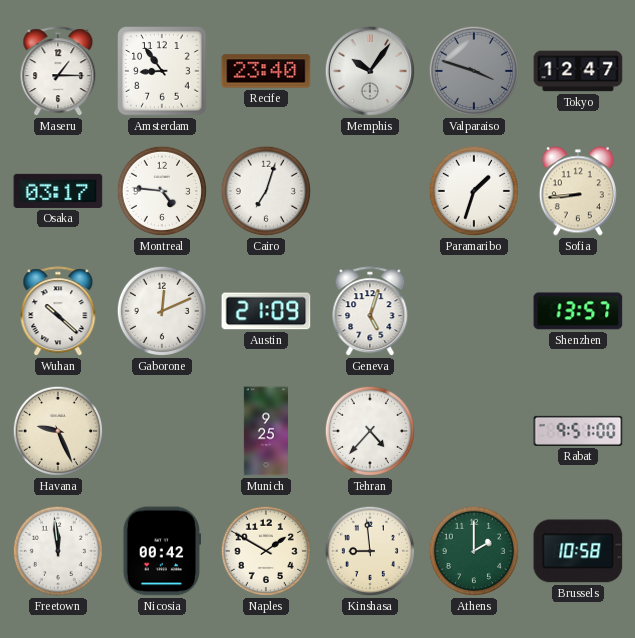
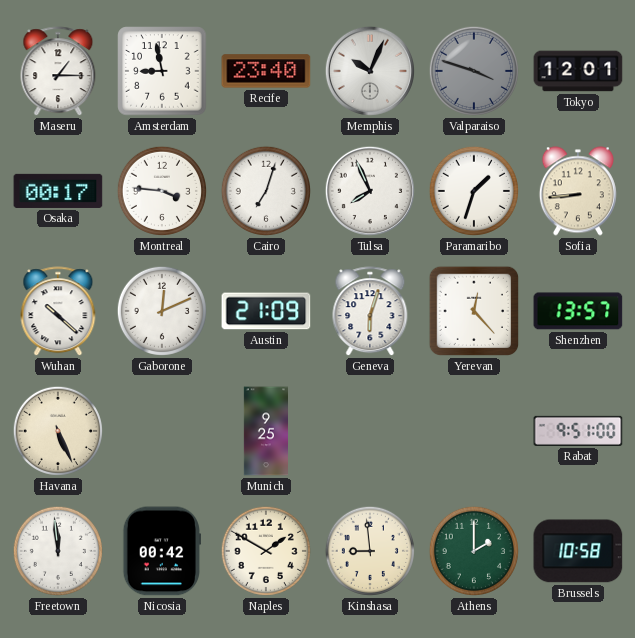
Amsterdam: 8:54 -> 8:58
Memphis: 10:06 -> 10:04
Tokyo: 12:47 -> 12:01
Osaka: 03:17 -> 00:17
Montreal: 4:46 -> 3:46
Tulsa: none -> 7:56
Geneva: 5:03 -> 6:03
Yerevan: none -> 12:23
Havana: 9:26 -> 5:26
Tehran: 4:37 -> none
